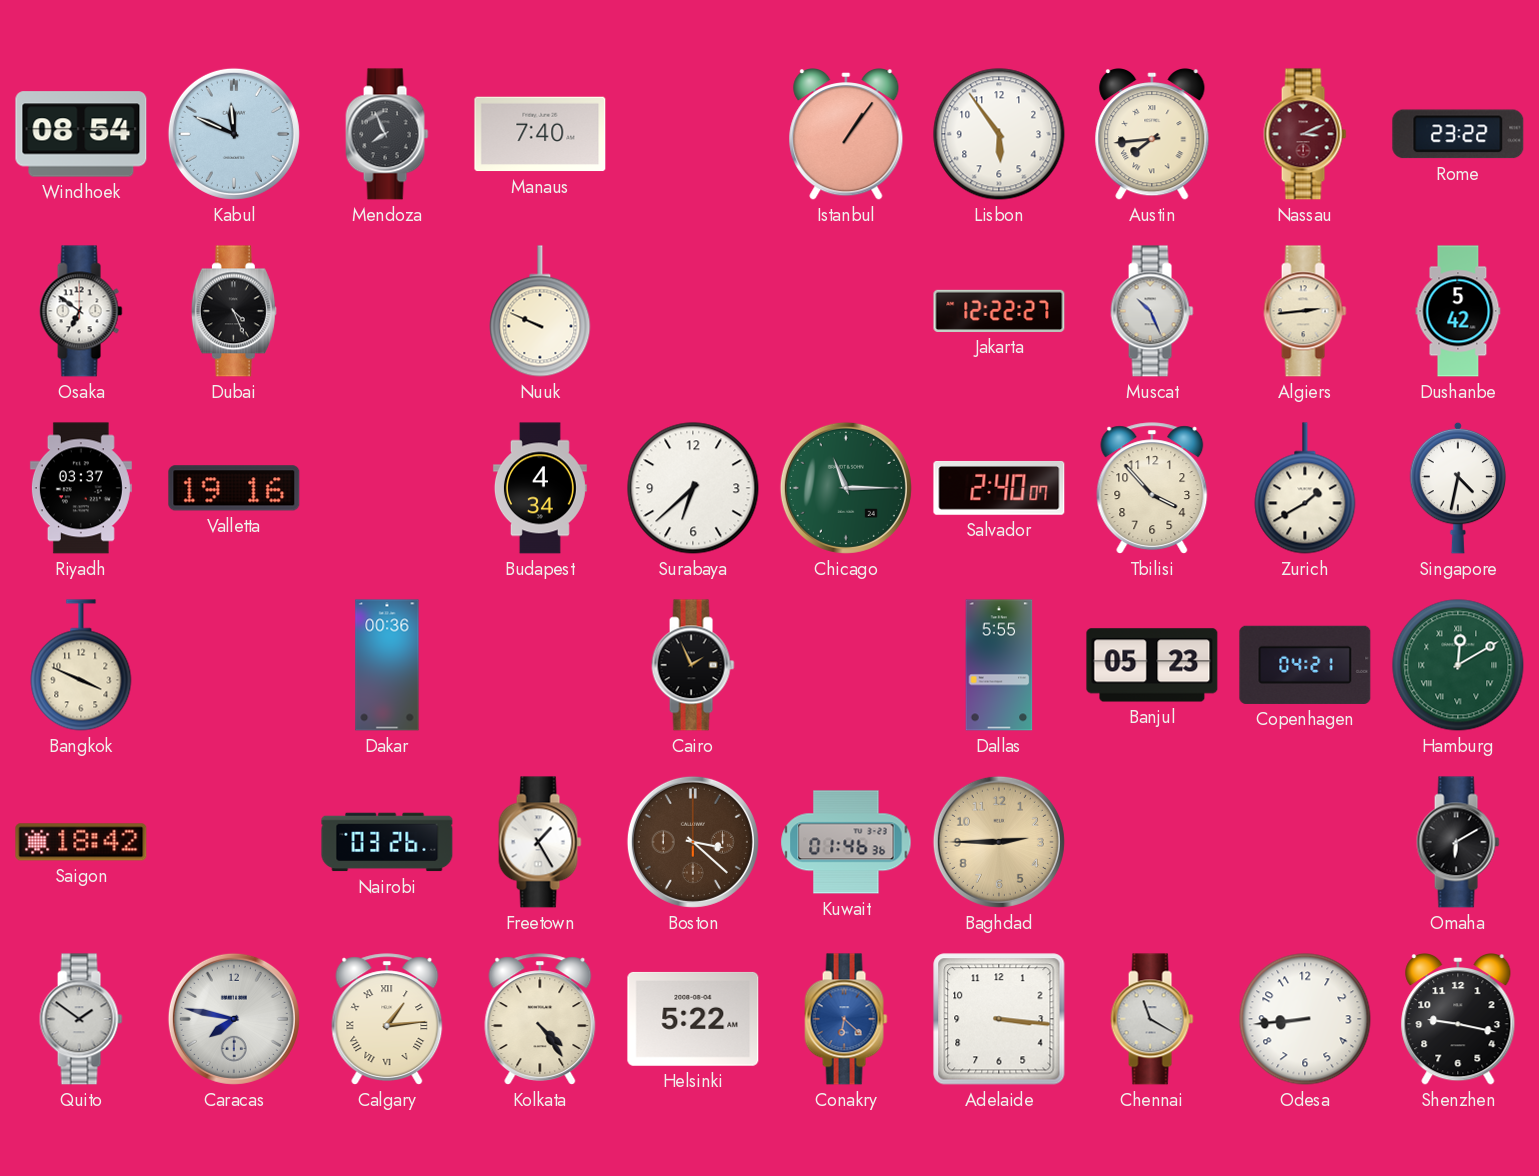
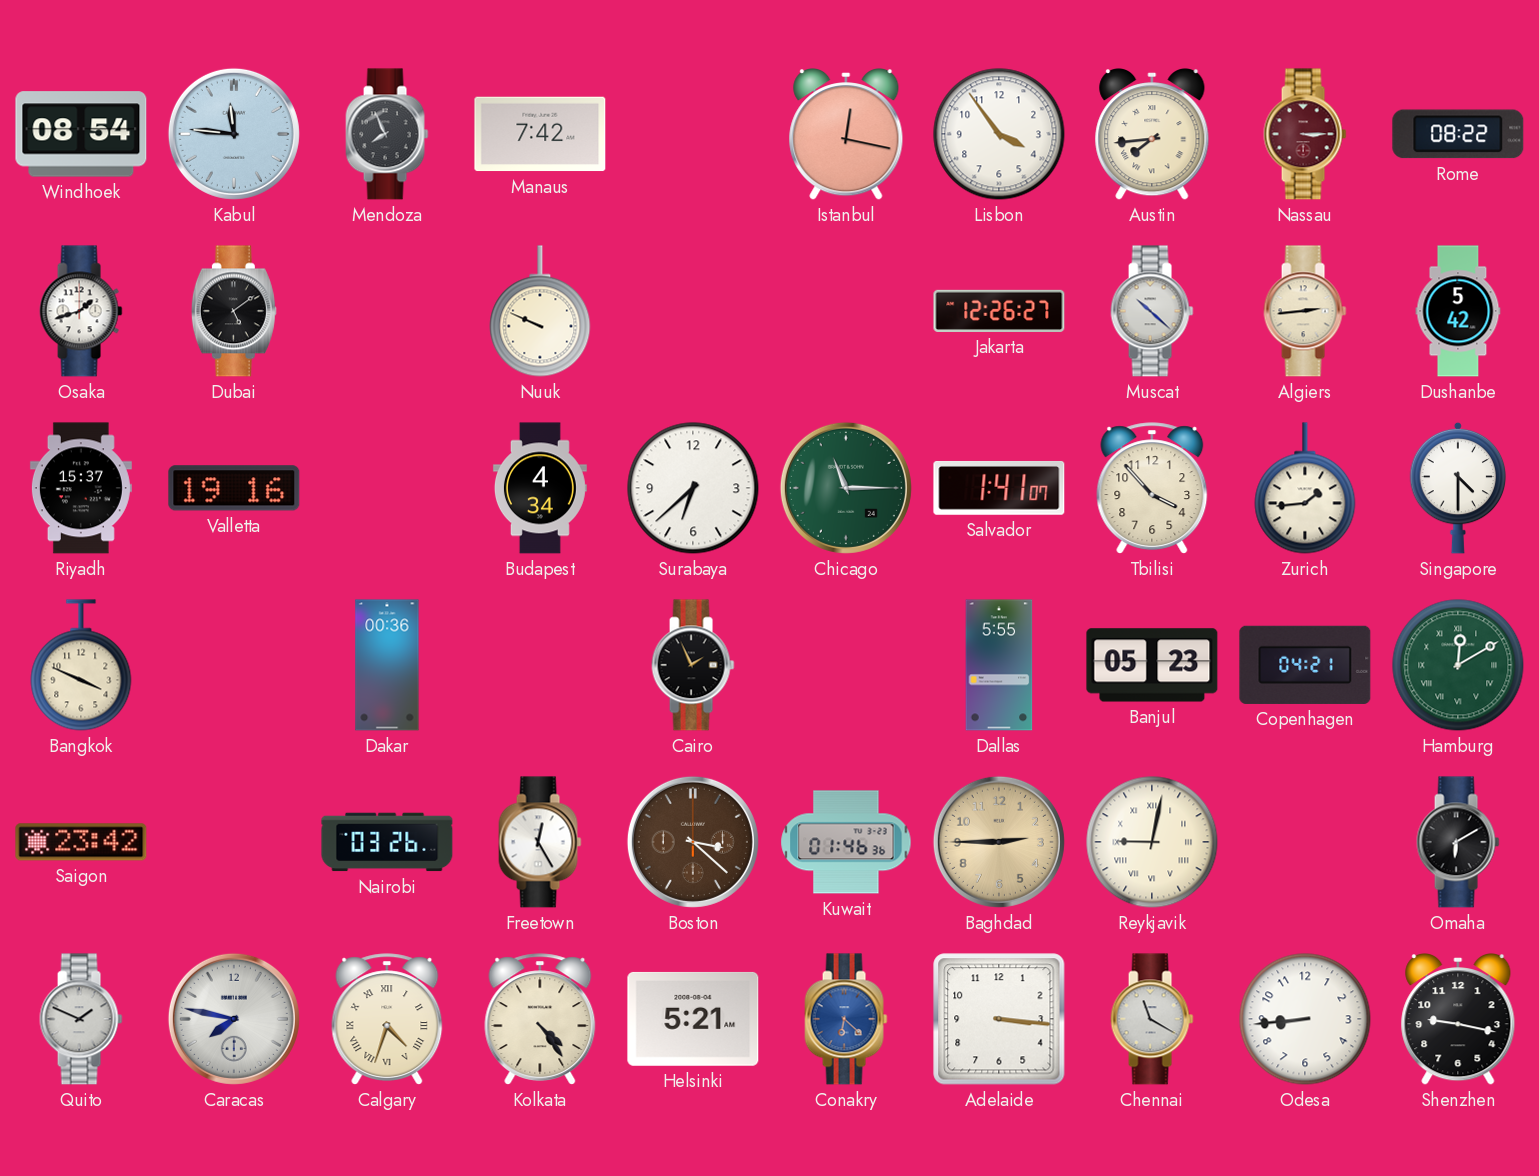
Kabul: 11:49 -> 11:46
Manaus: 7:40 -> 7:42
Istanbul: 1:06 -> 12:17
Lisbon: 5:54 -> 3:54
Nassau: 3:11 -> 3:15
Rome: 23:22 -> 08:22
Osaka: 6:51 -> 1:42
Dubai: 4:26 -> 5:09
Jakarta: 12:22 -> 12:26
Muscat: 10:26 -> 10:22
Riyadh: 03:37 -> 15:37
Salvador: 2:40 -> 1:41
Zurich: 1:40 -> 1:44
Singapore: 4:32 -> 4:30
Saigon: 18:42 -> 23:42
Freetown: 1:25 -> 12:25
Reykjavik: none -> 9:02
Quito: 1:51 -> 1:49
Calgary: 1:14 -> 4:33
Helsinki: 5:22 -> 5:21
